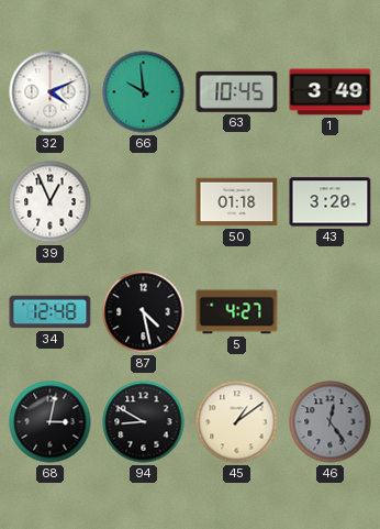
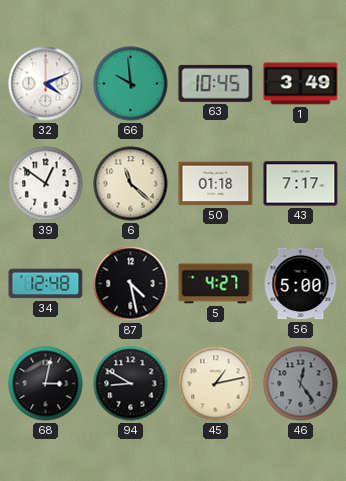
39: 12:56 -> 12:51
6: none -> 11:22
43: 3:20 -> 7:17
56: none -> 5:00
45: 1:09 -> 1:13
